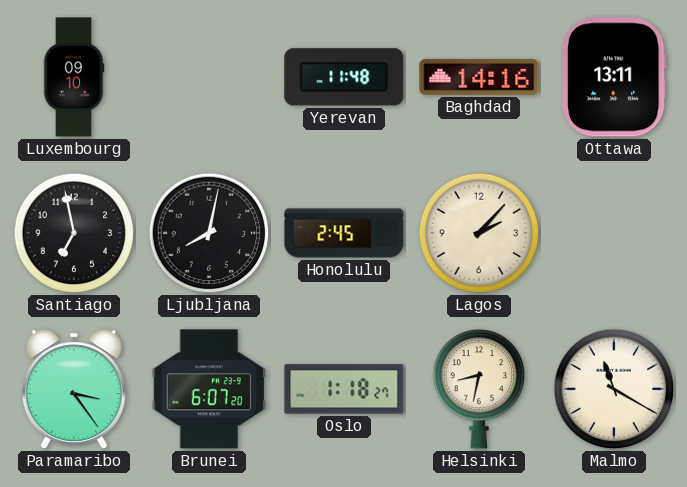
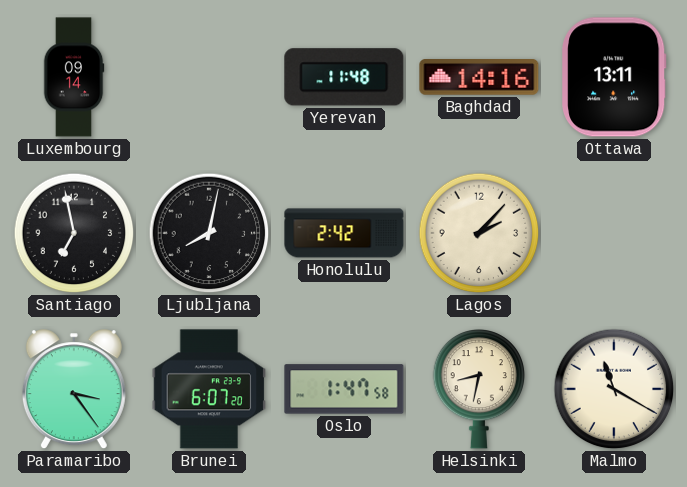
Luxembourg: 09:10 -> 09:14
Honolulu: 2:45 -> 2:42
Oslo: 1:18 -> 1:47
